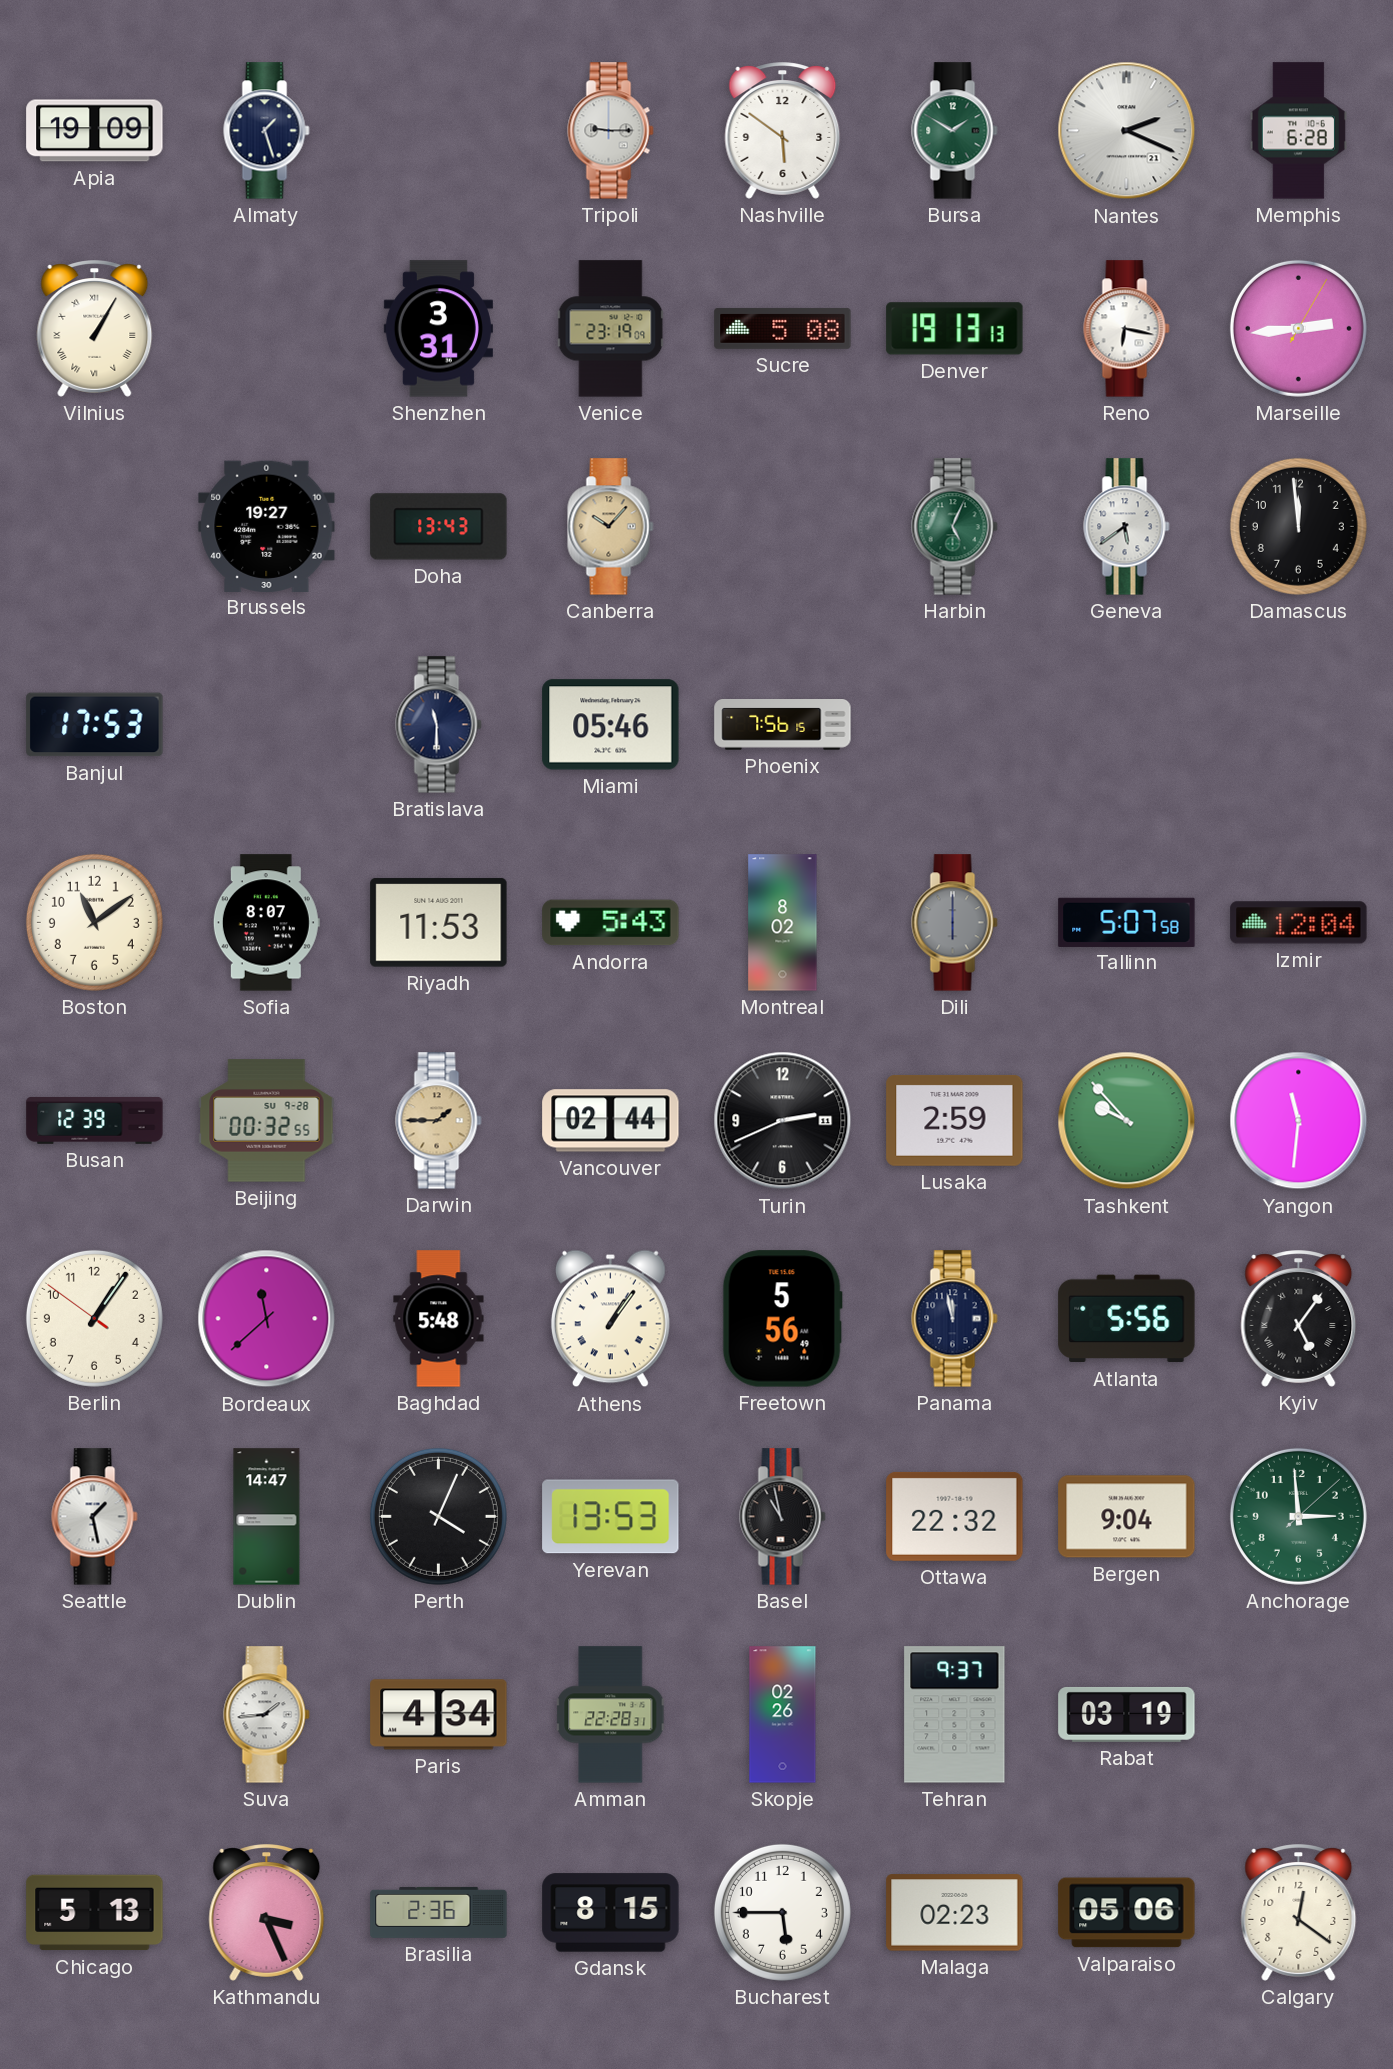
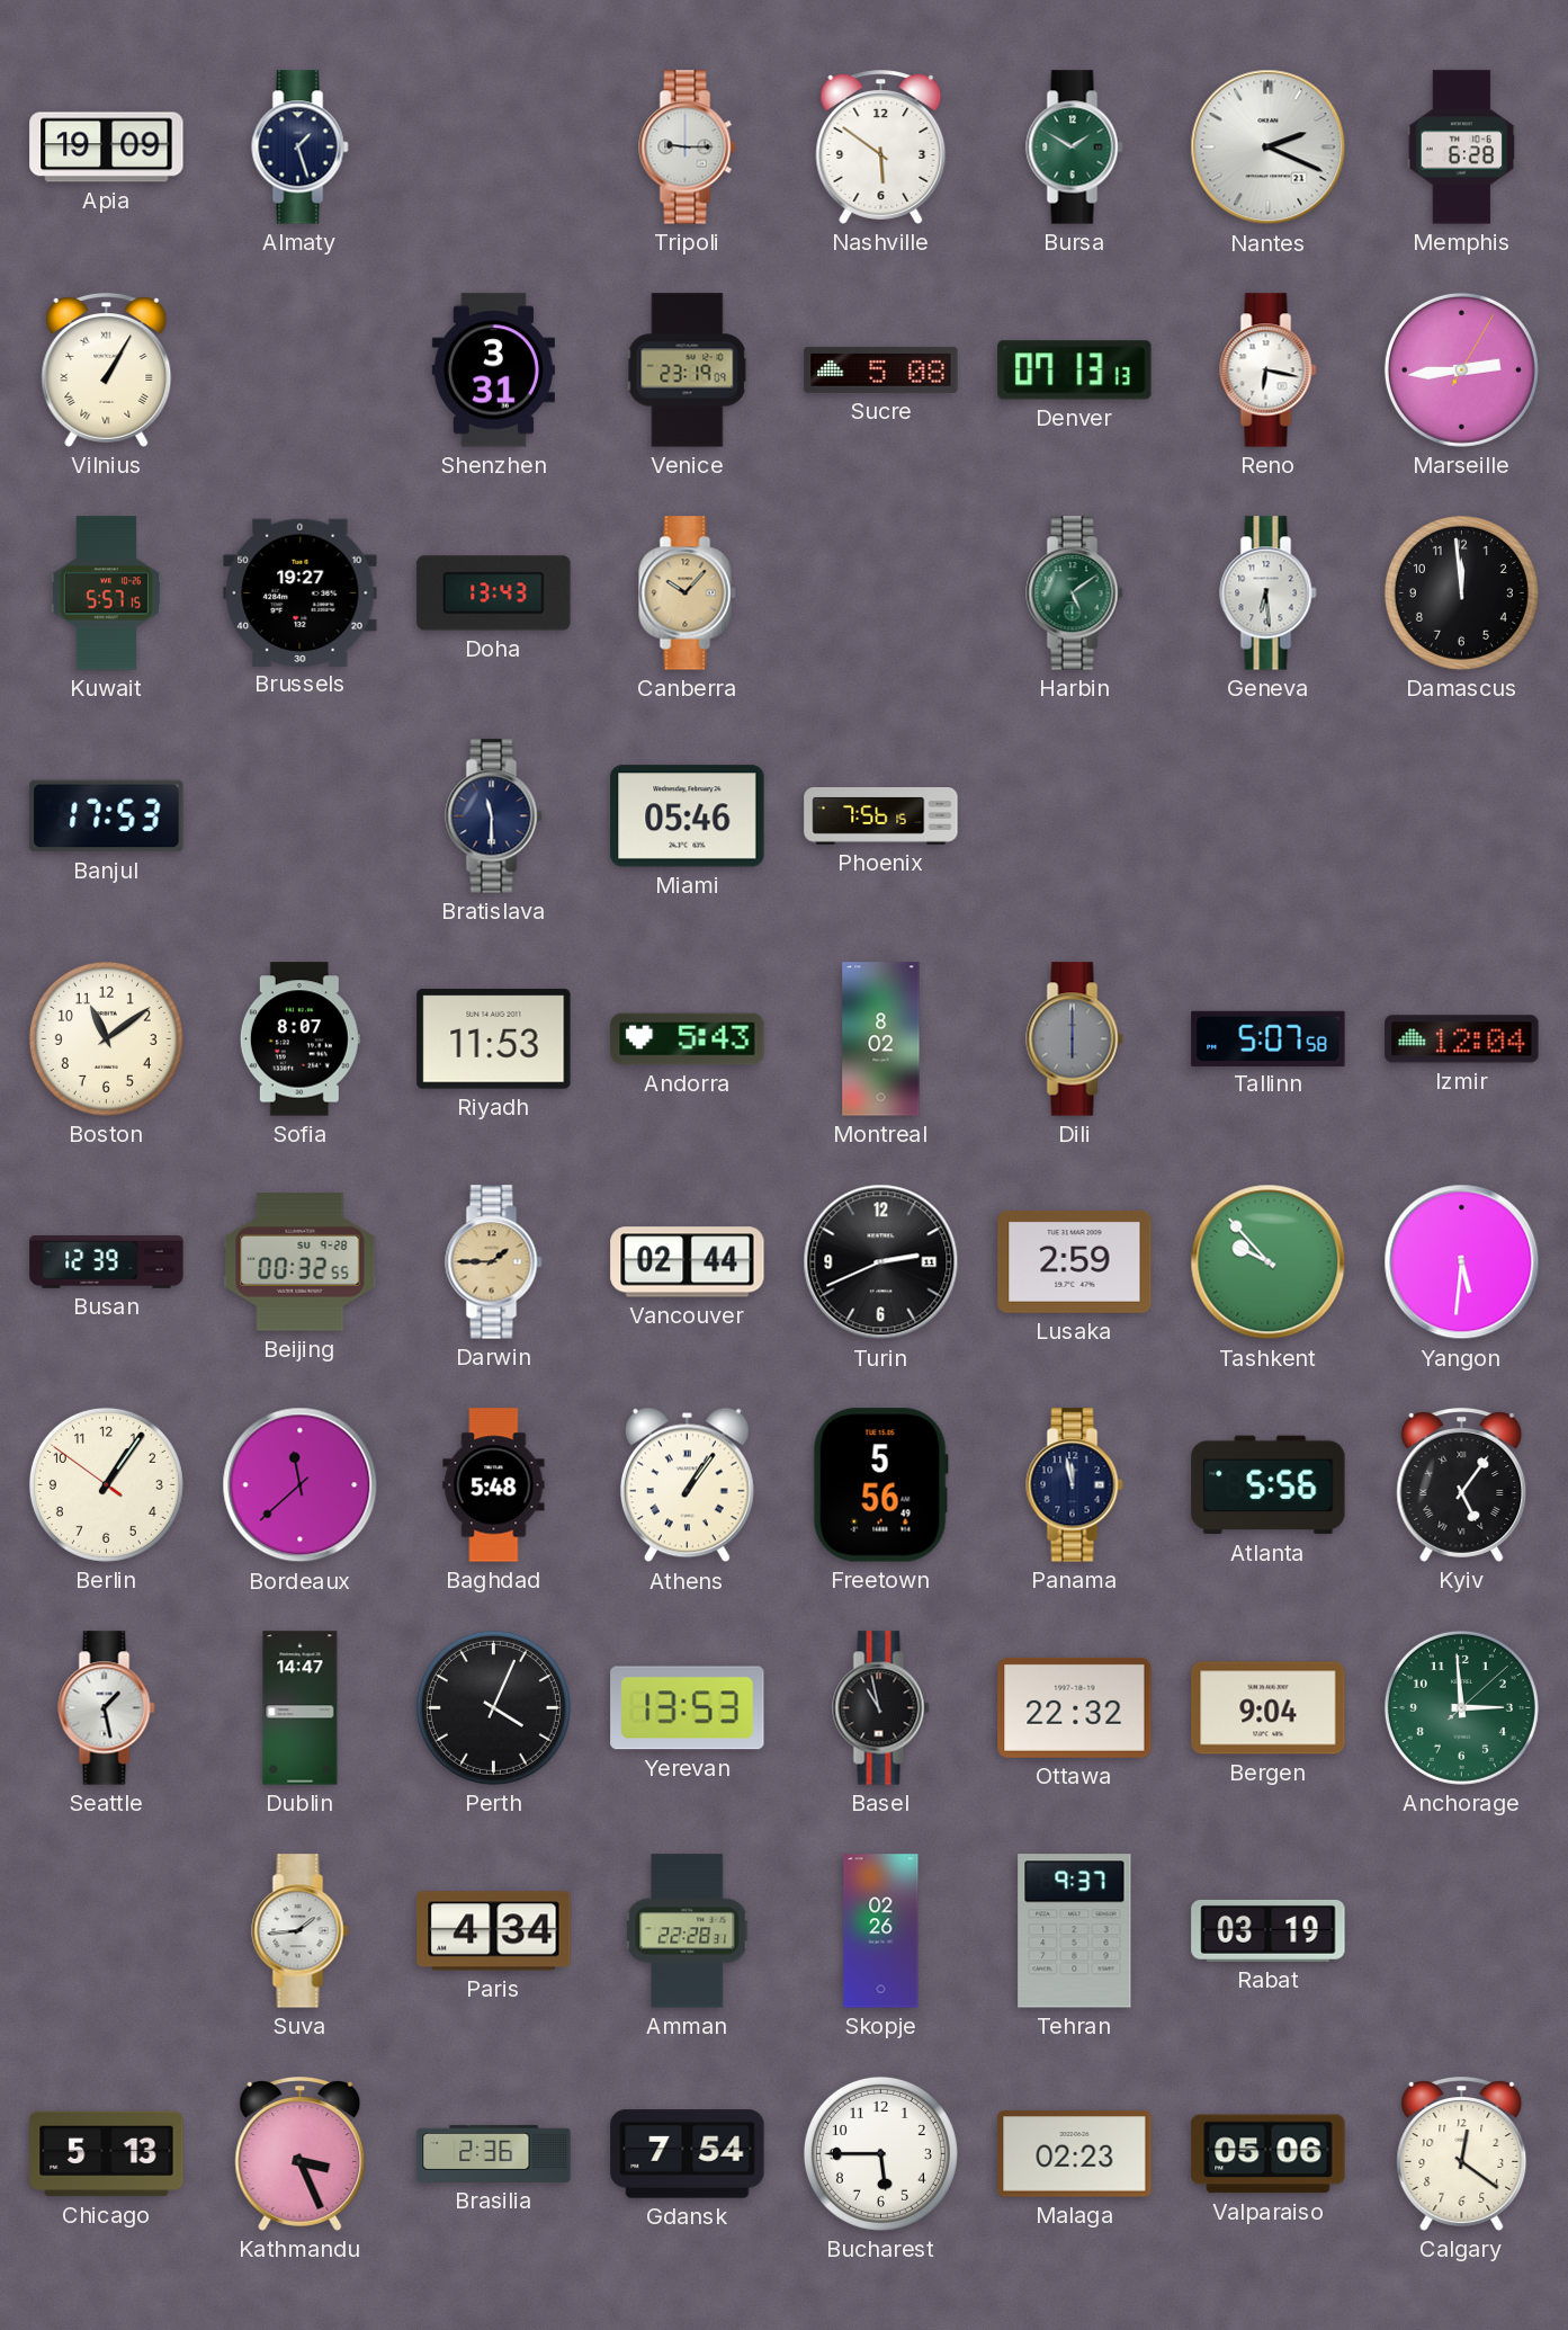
Denver: 19:13 -> 07:13
Kuwait: none -> 5:57
Harbin: 5:04 -> 5:09
Geneva: 5:39 -> 6:29
Yangon: 11:31 -> 5:31
Gdansk: 8:15 -> 7:54
